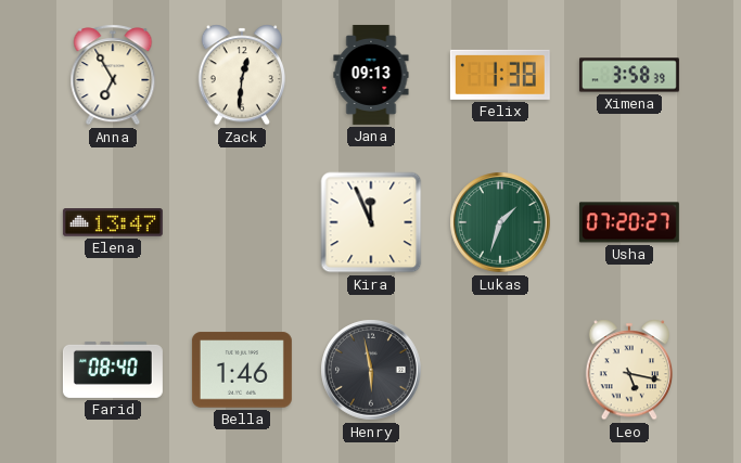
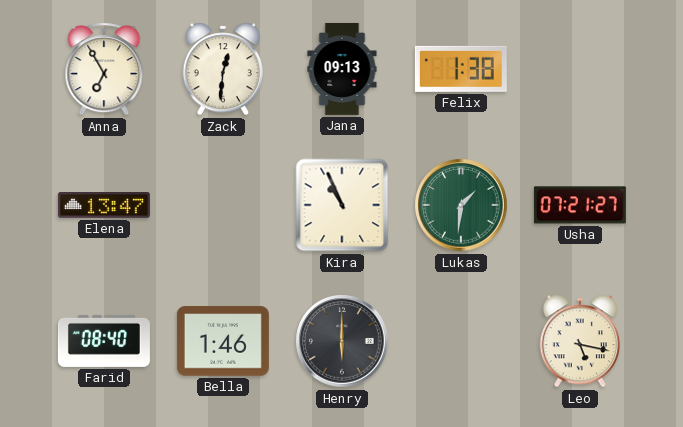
Ximena: 3:58 -> none
Kira: 11:56 -> 10:56
Lukas: 1:33 -> 1:31
Usha: 07:20 -> 07:21
Henry: 5:58 -> 6:00
